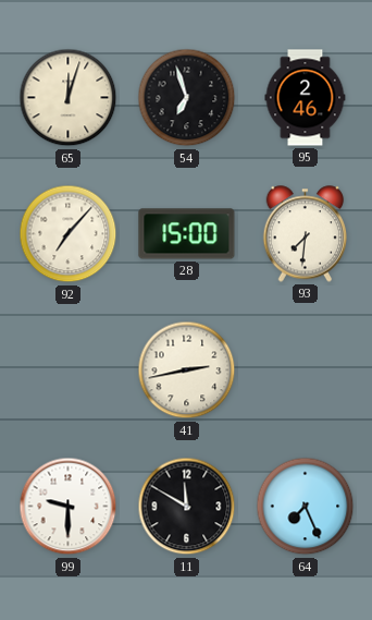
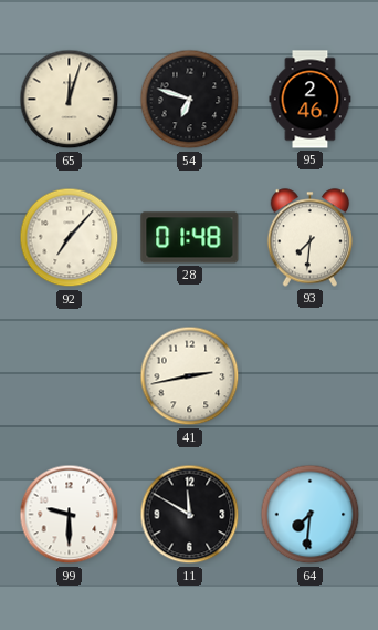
54: 6:57 -> 6:48
28: 15:00 -> 01:48
64: 7:26 -> 7:31
